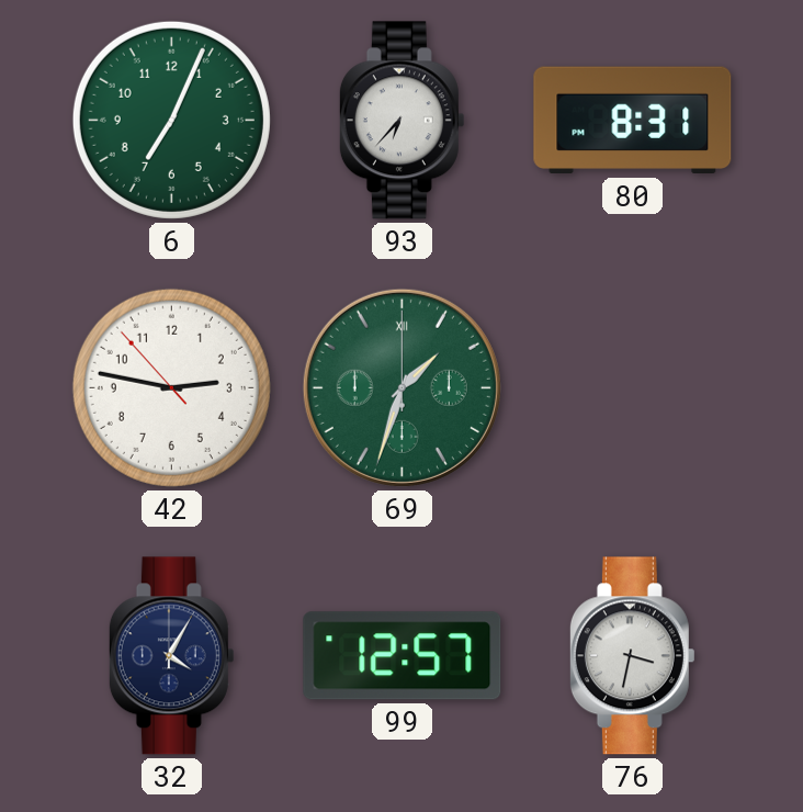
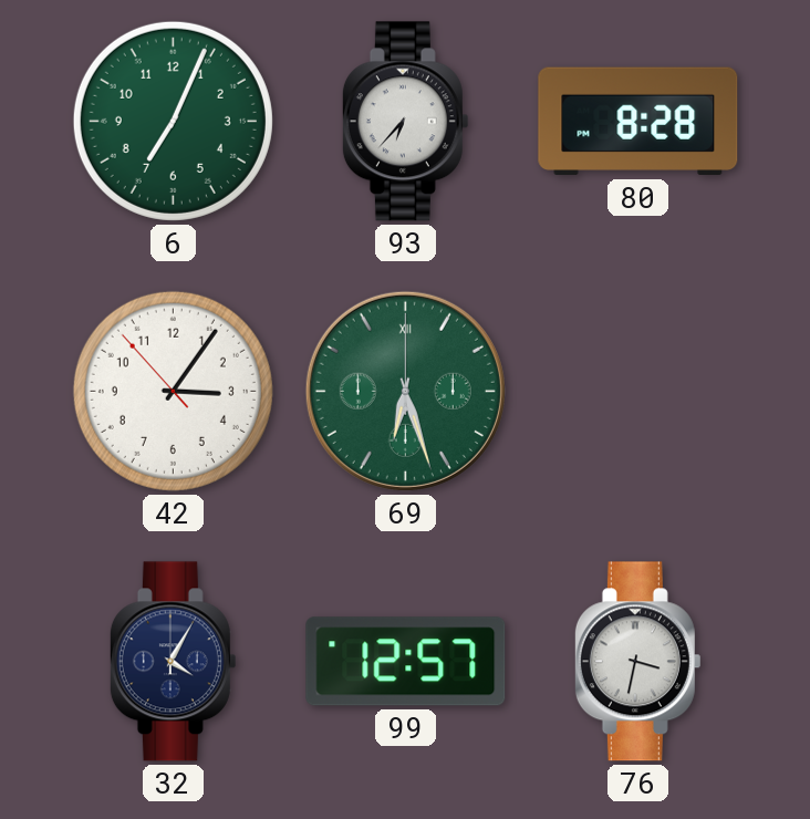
80: 8:31 -> 8:28
42: 2:46 -> 3:05
69: 1:33 -> 6:27
